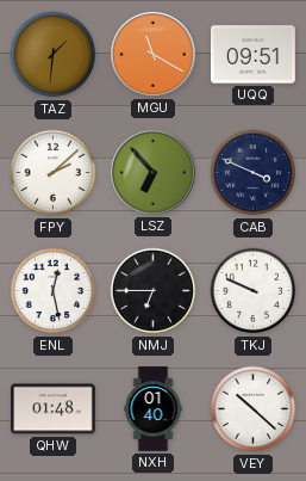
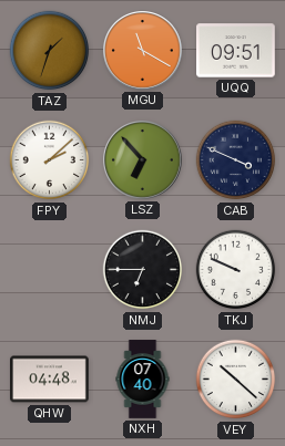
TAZ: 1:31 -> 1:33
ENL: 12:28 -> none
QHW: 01:48 -> 04:48
NXH: 01:40 -> 07:40
